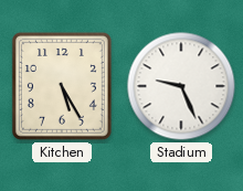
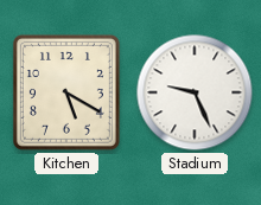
Kitchen: 5:25 -> 5:20
